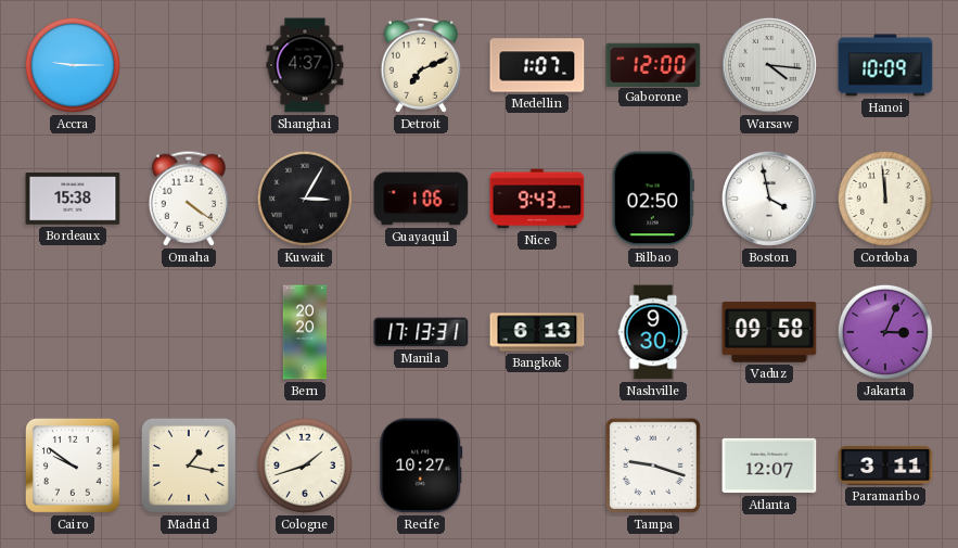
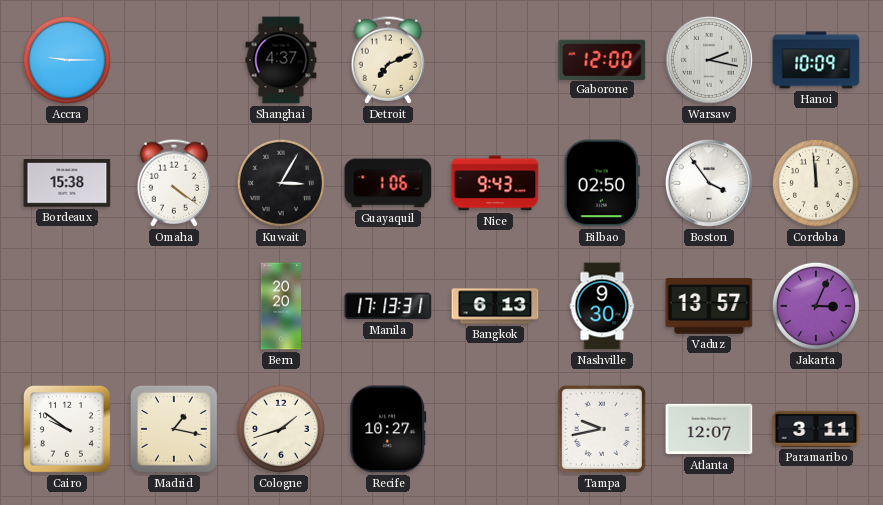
Medellin: 1:07 -> none
Warsaw: 4:16 -> 2:17
Boston: 3:58 -> 3:54
Vaduz: 09:58 -> 13:57
Tampa: 9:18 -> 9:43
